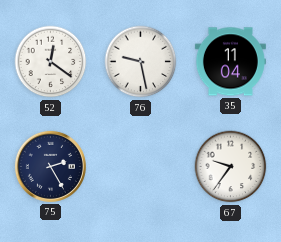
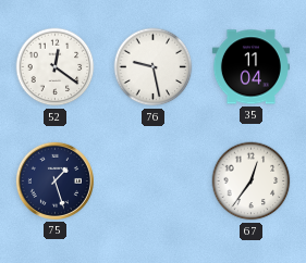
75: 2:25 -> 1:27
67: 9:36 -> 12:36
